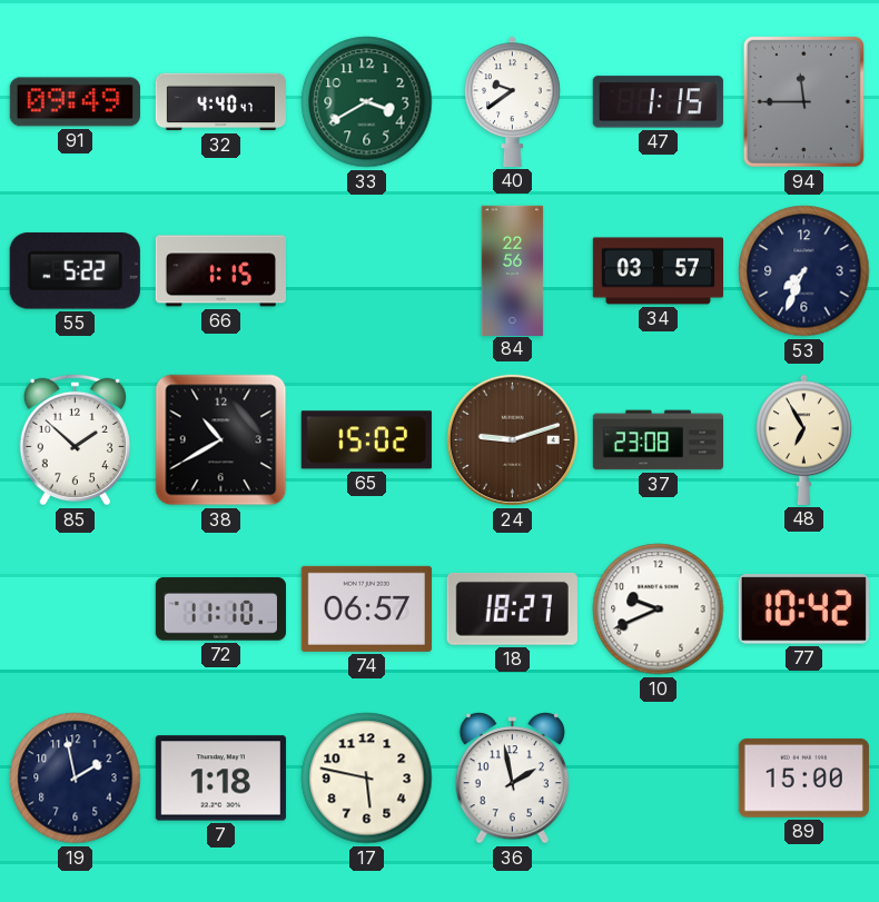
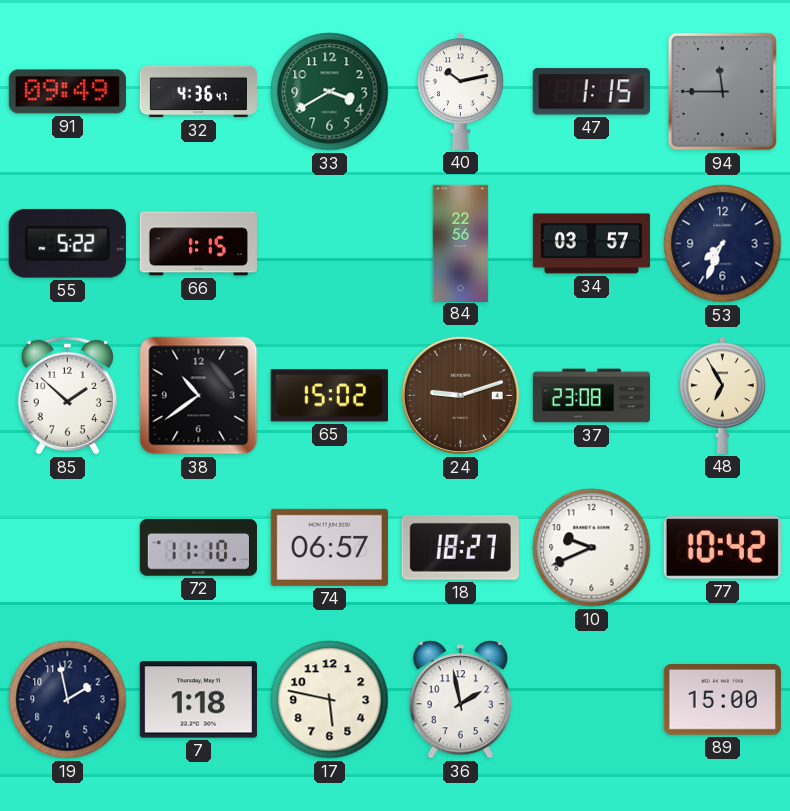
32: 4:40 -> 4:36
40: 9:39 -> 10:13
38: 10:40 -> 10:39
